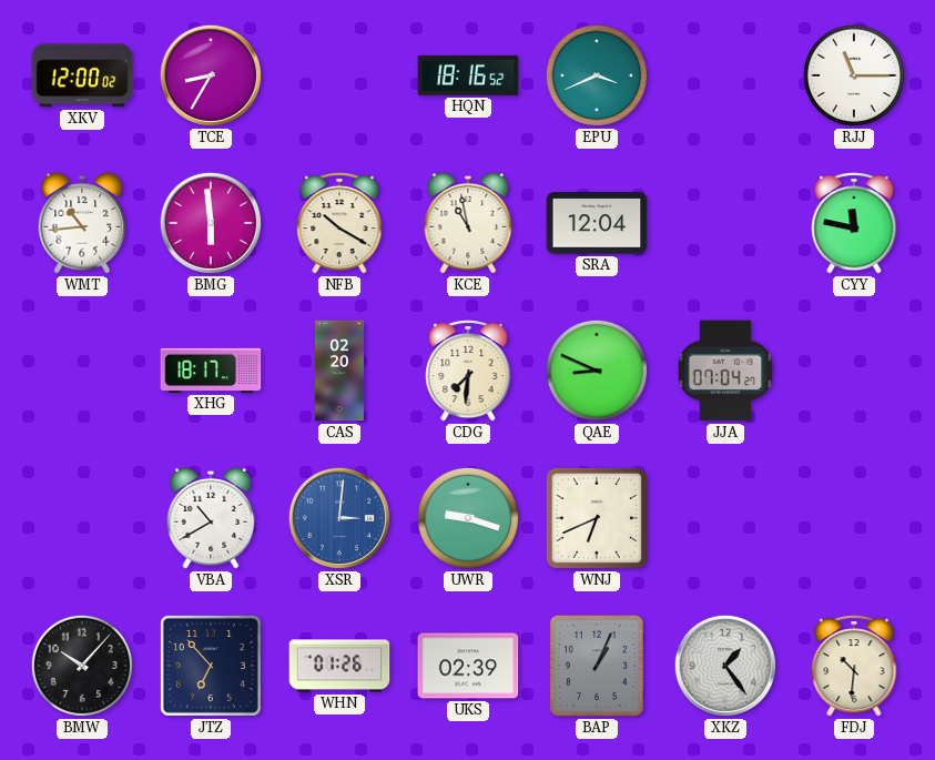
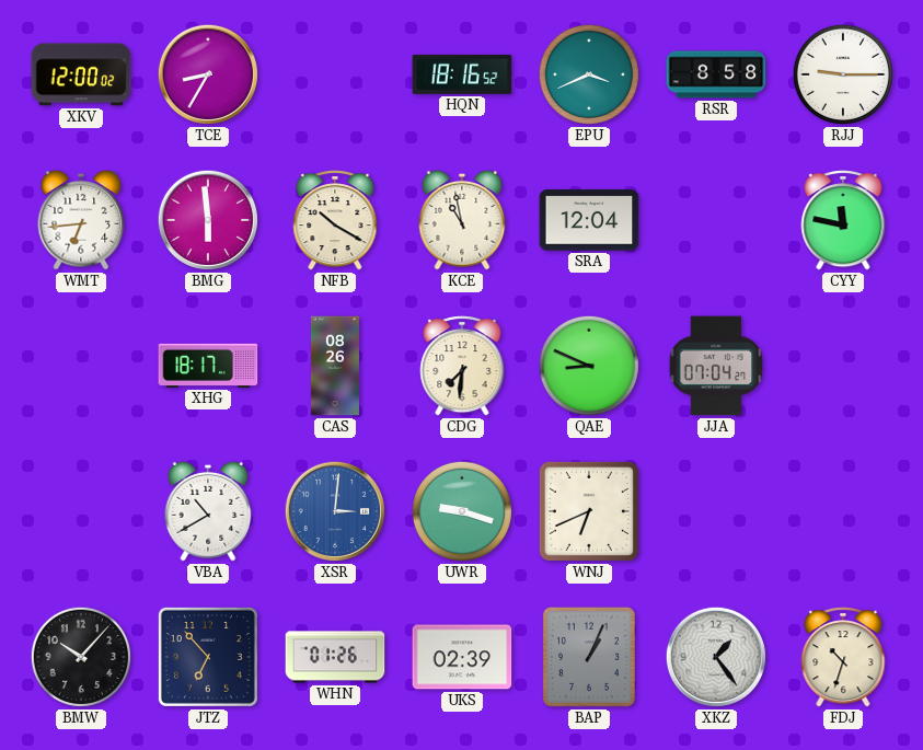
RSR: none -> 8:58
RJJ: 11:15 -> 9:15
WMT: 10:44 -> 6:44
CAS: 02:20 -> 08:26
FDJ: 10:31 -> 10:33
